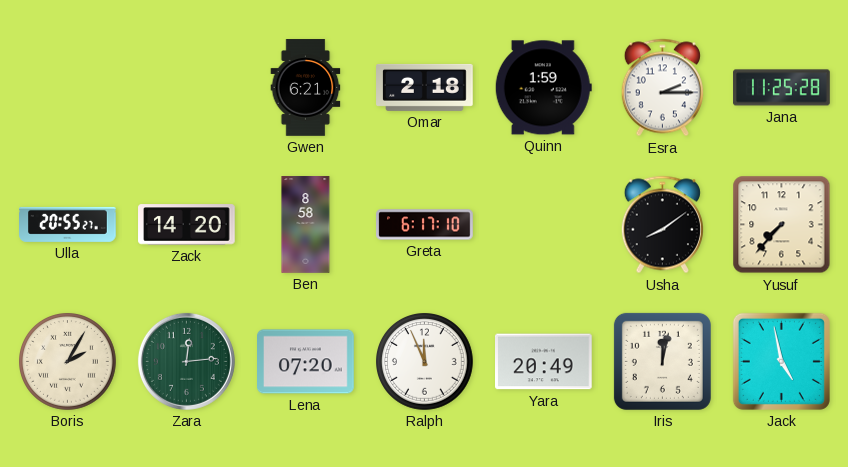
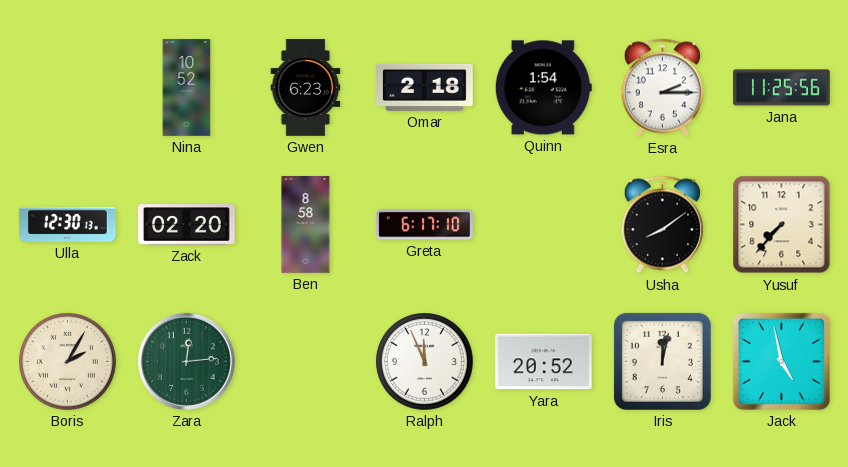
Nina: none -> 10:52
Gwen: 6:21 -> 6:23
Quinn: 1:59 -> 1:54
Jana: 11:25:28 -> 11:25:56
Ulla: 20:55 -> 12:30
Zack: 14:20 -> 02:20
Lena: 07:20 -> none
Yara: 20:49 -> 20:52
